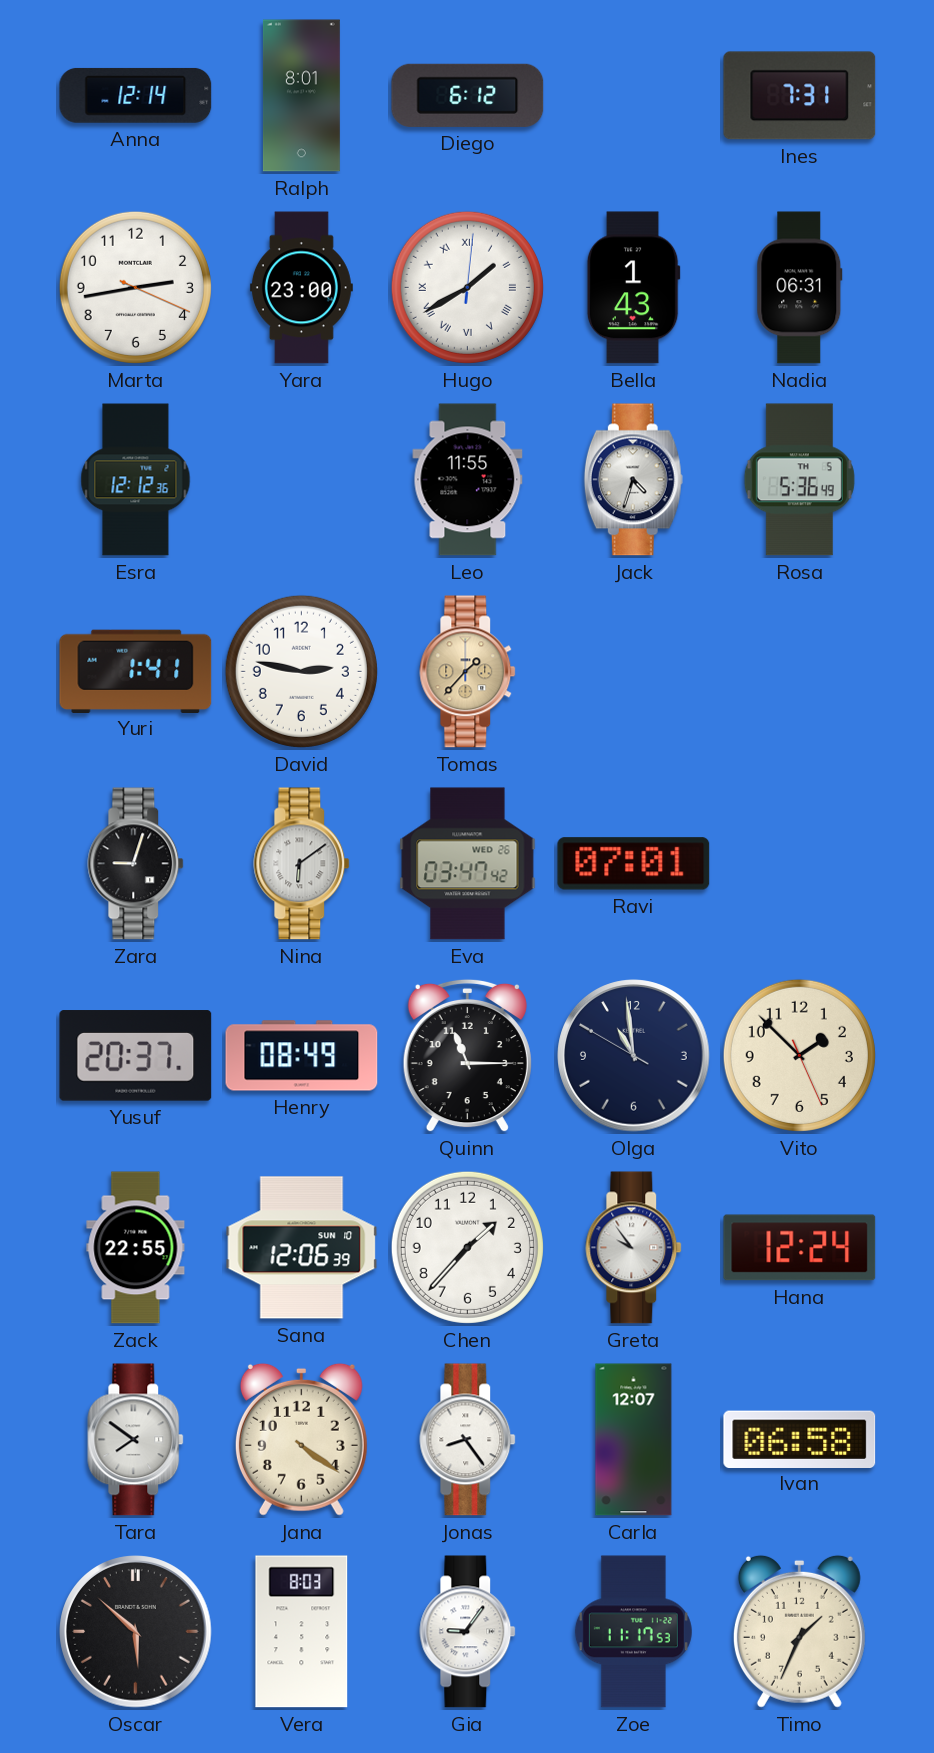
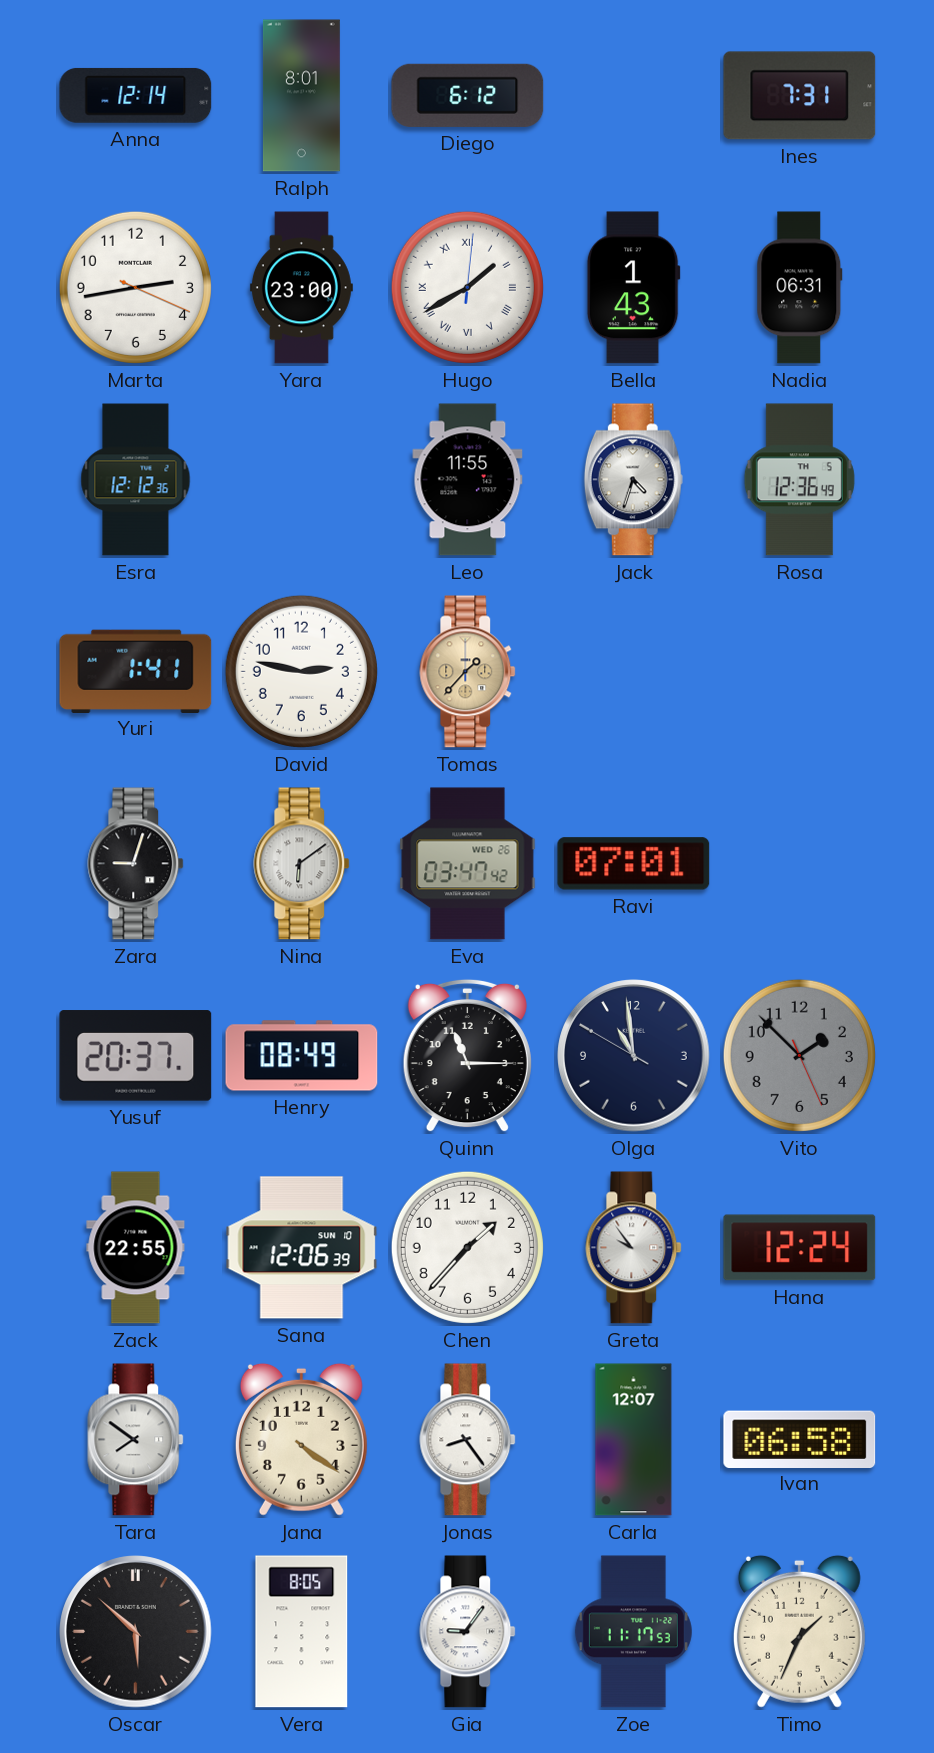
Rosa: 5:36 -> 12:36
Vito dial: cream -> grey
Vera: 8:03 -> 8:05
